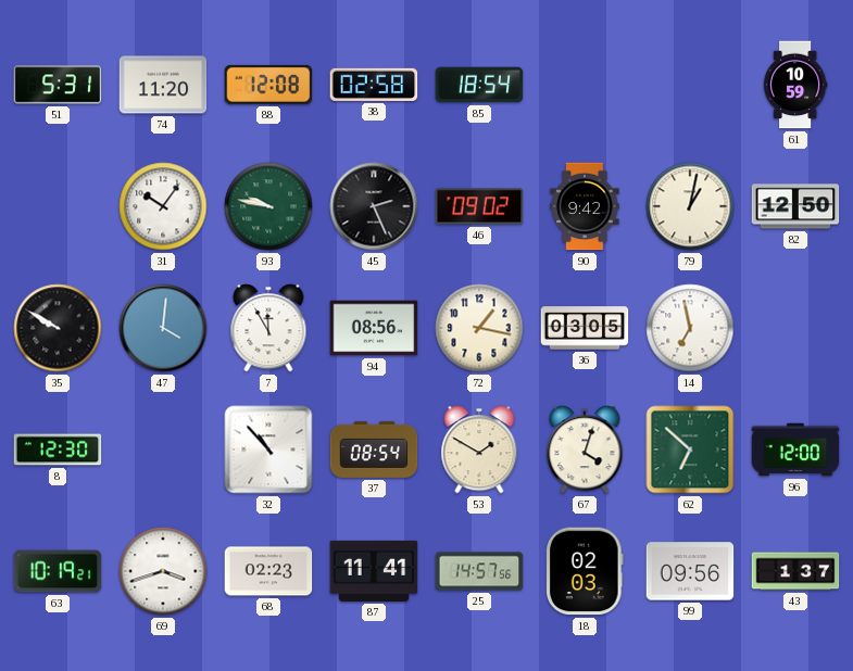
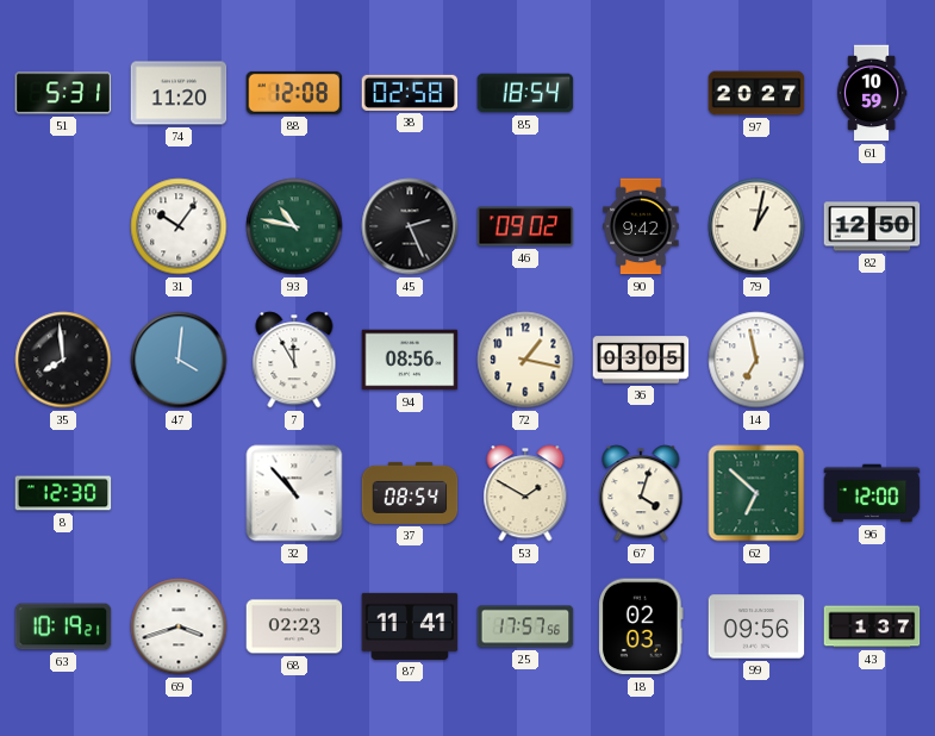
97: none -> 20:27
93: 9:47 -> 10:47
35: 9:50 -> 7:59
25: 14:57 -> 17:57
